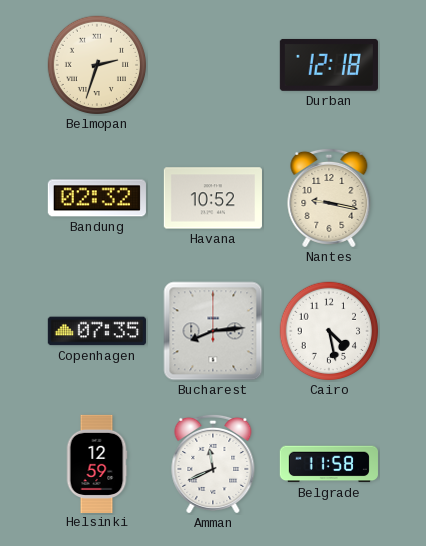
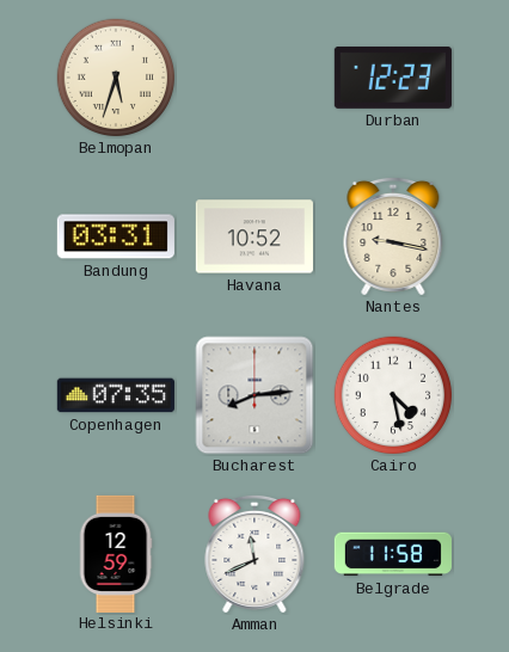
Belmopan: 2:33 -> 5:33
Durban: 12:18 -> 12:23
Bandung: 02:32 -> 03:31
